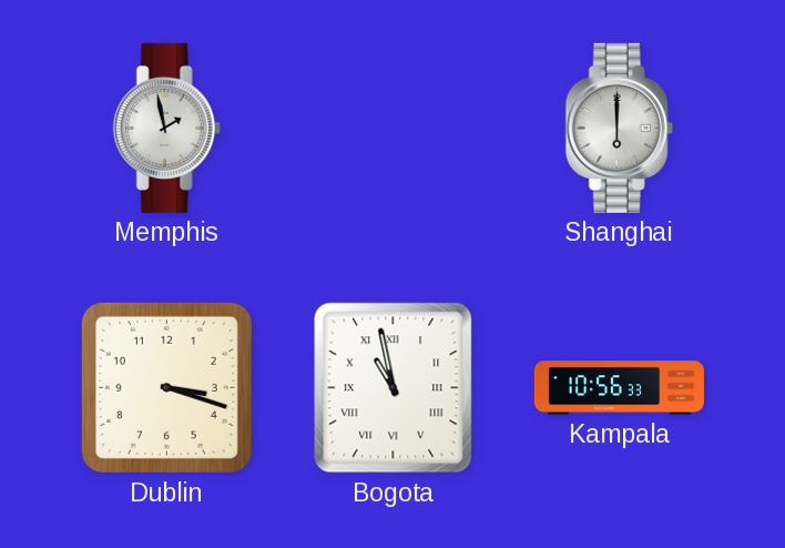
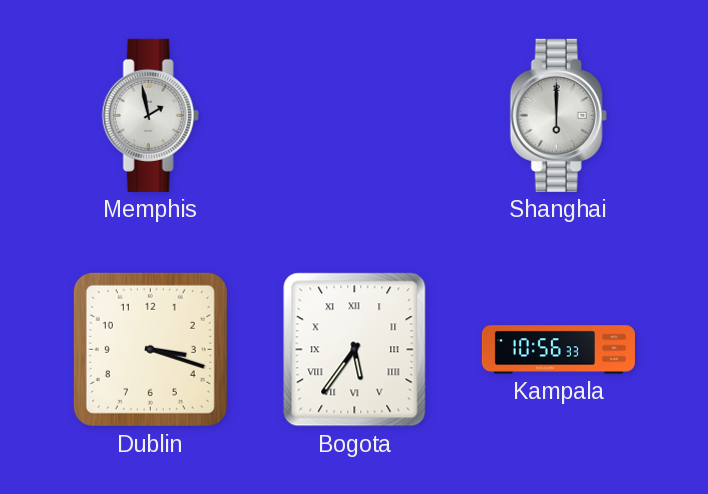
Bogota: 10:58 -> 5:36
